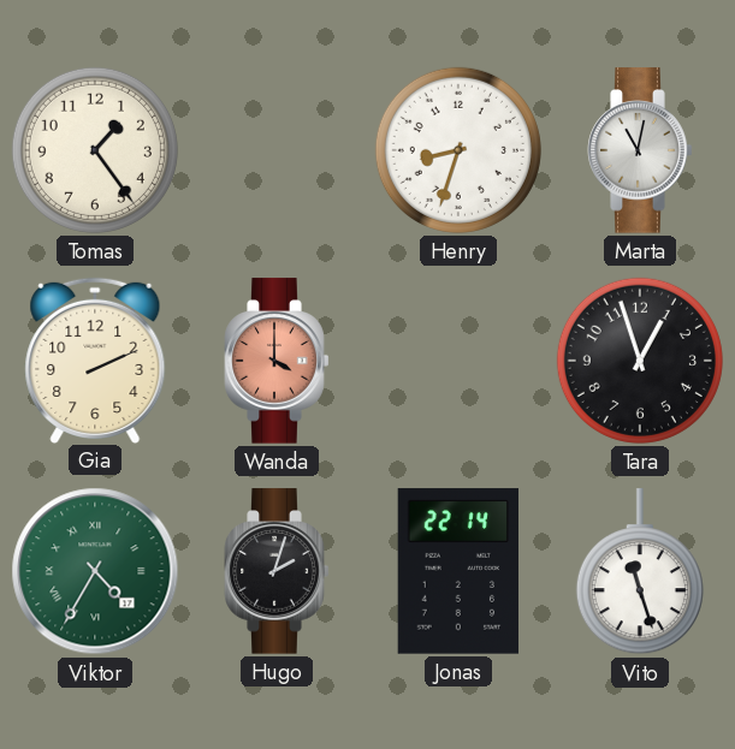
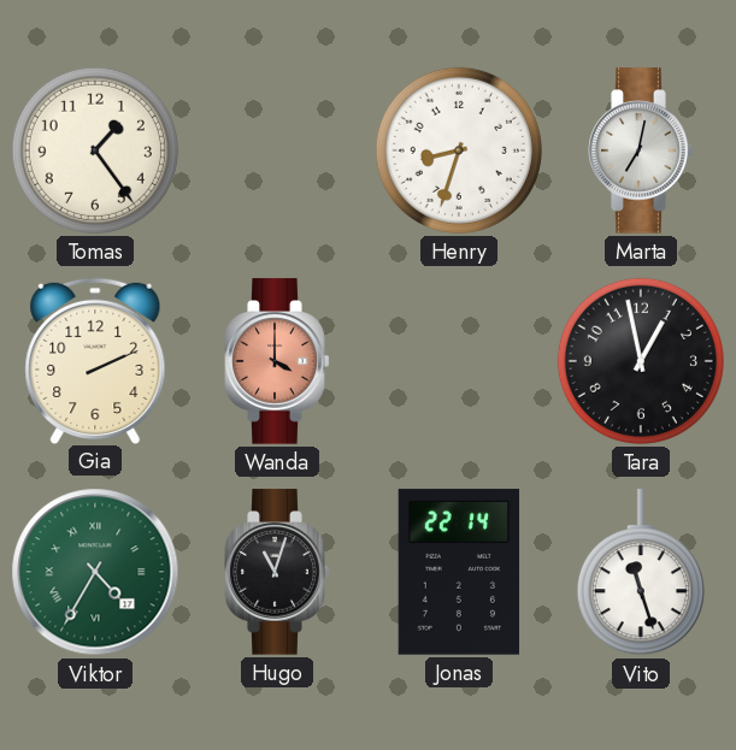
Marta: 11:02 -> 7:02
Tara: 12:57 -> 12:58
Hugo: 2:03 -> 11:03
